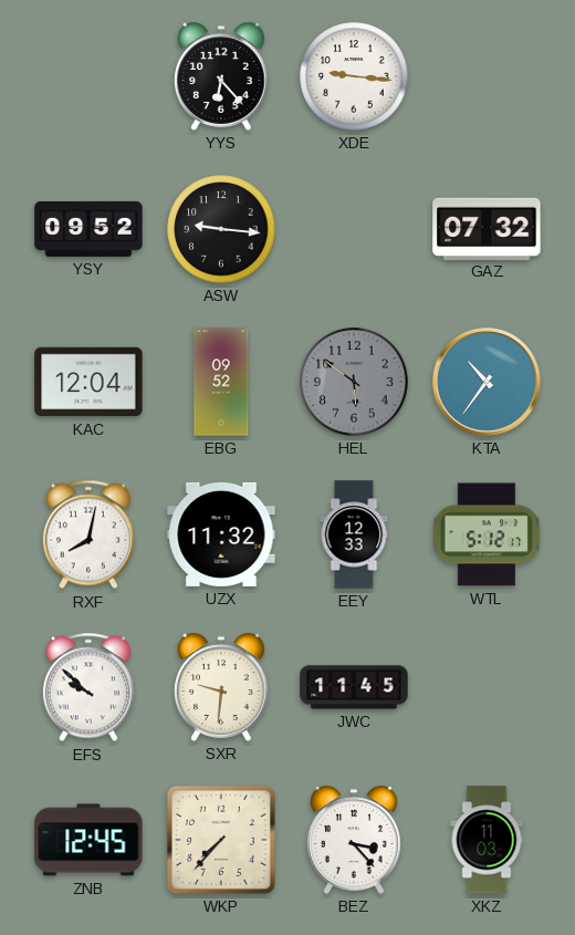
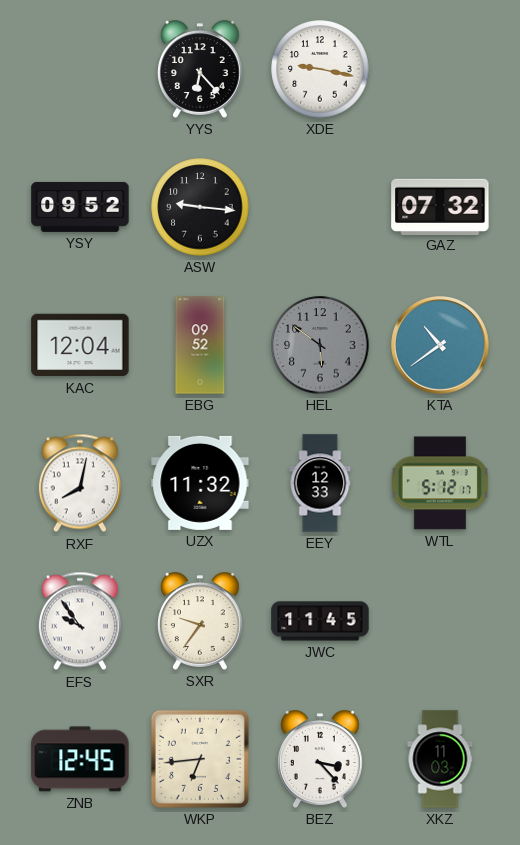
XDE: 9:16 -> 9:17
KTA: 10:36 -> 10:39
EFS: 9:52 -> 9:54
SXR: 9:31 -> 9:36
WKP: 7:37 -> 6:44
